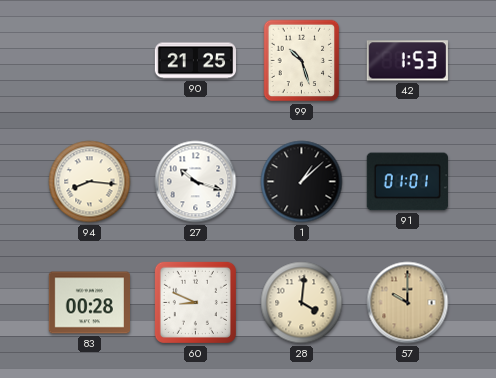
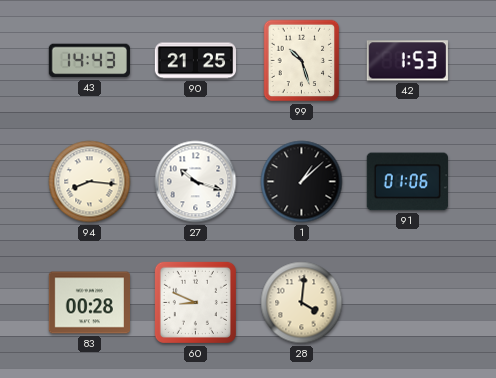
43: none -> 14:43
91: 01:01 -> 01:06
57: 10:00 -> none
